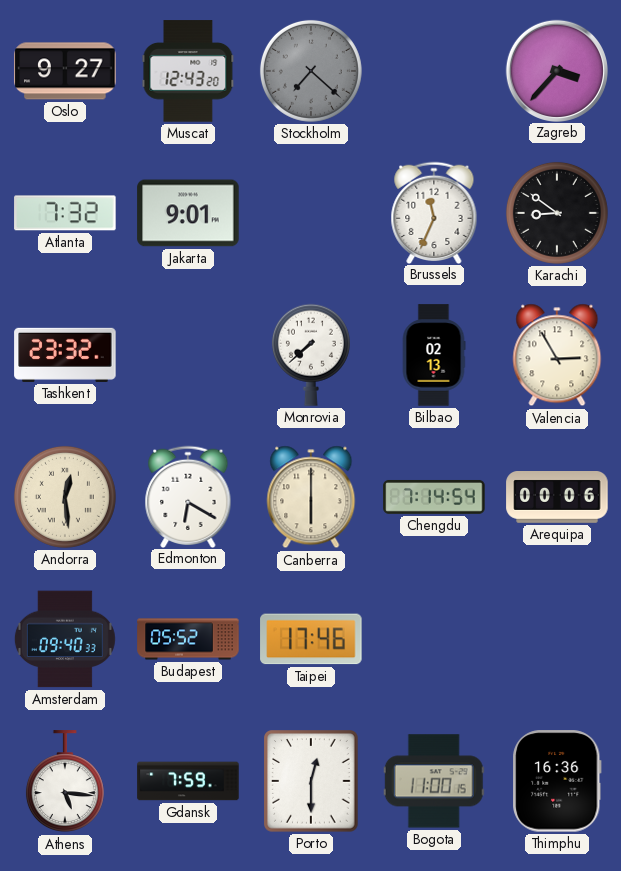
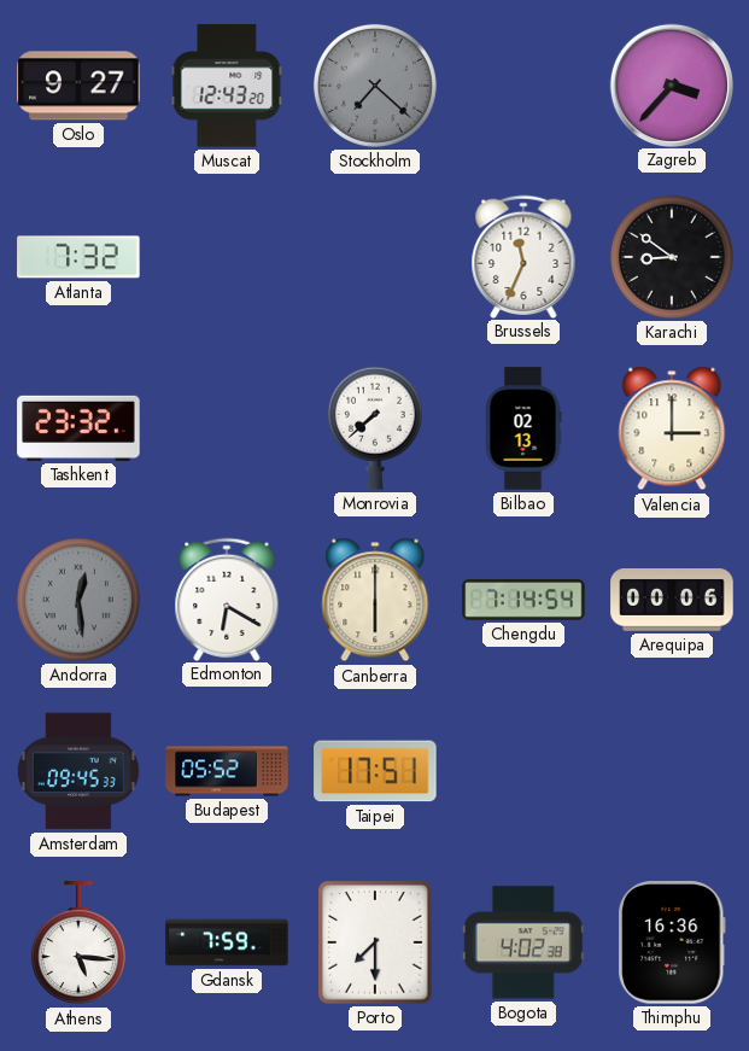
Jakarta: 9:01 -> none
Valencia: 2:55 -> 3:00
Andorra dial: cream -> grey
Amsterdam: 09:40 -> 09:45
Taipei: 17:46 -> 17:51
Porto: 12:30 -> 7:30
Bogota: 11:00 -> 4:02
